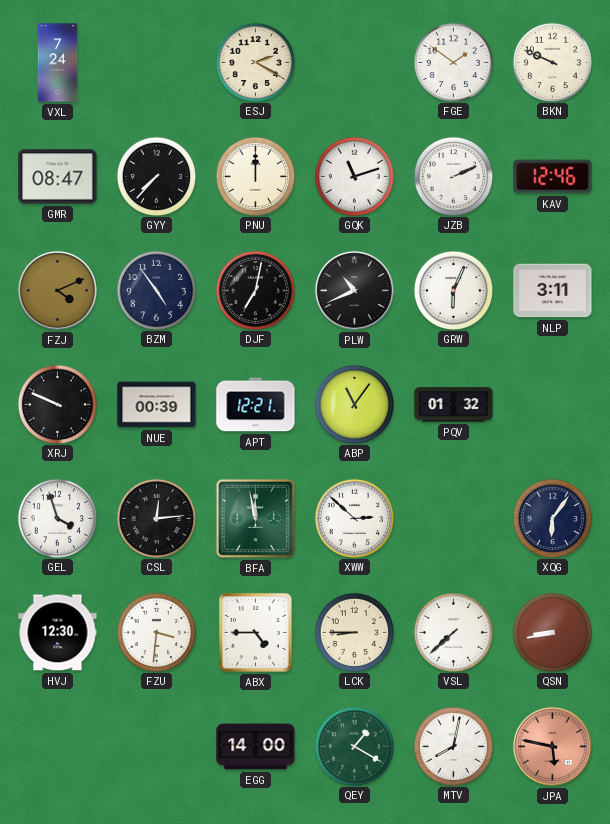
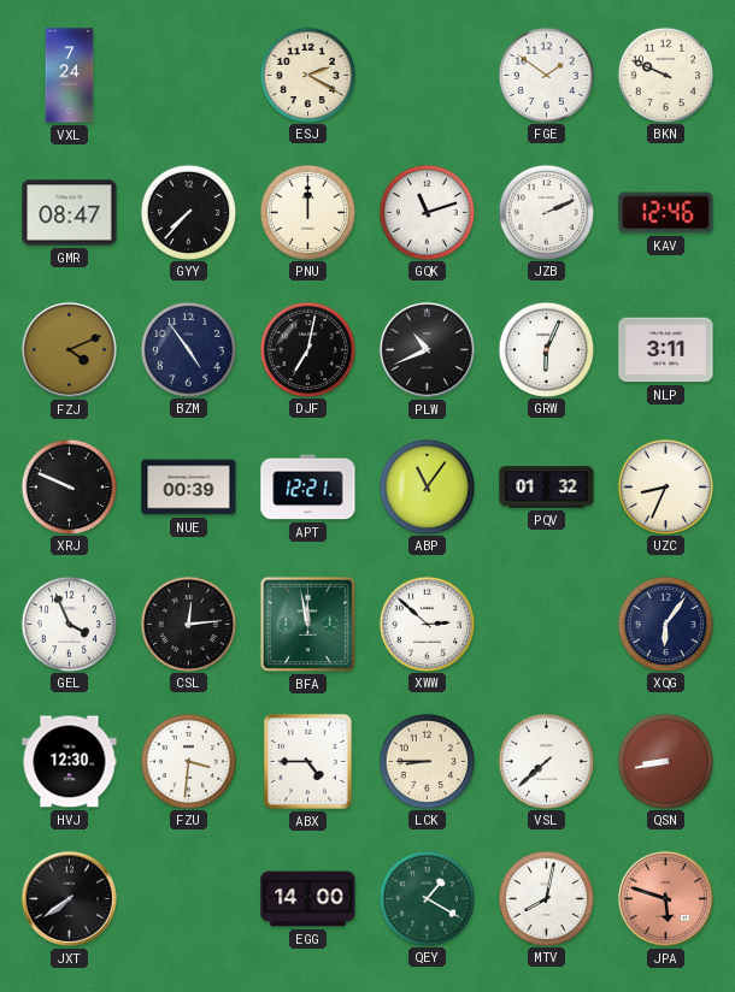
UZC: none -> 8:34
GEL: 3:57 -> 3:56
JXT: none -> 7:39
JPA: 5:47 -> 5:48
